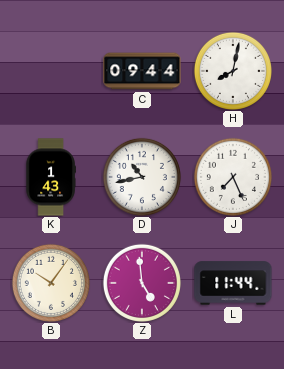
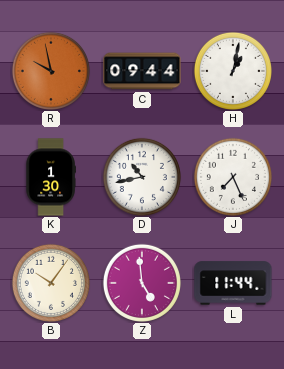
R: none -> 9:58
H: 8:02 -> 1:02
K: 1:43 -> 1:30
